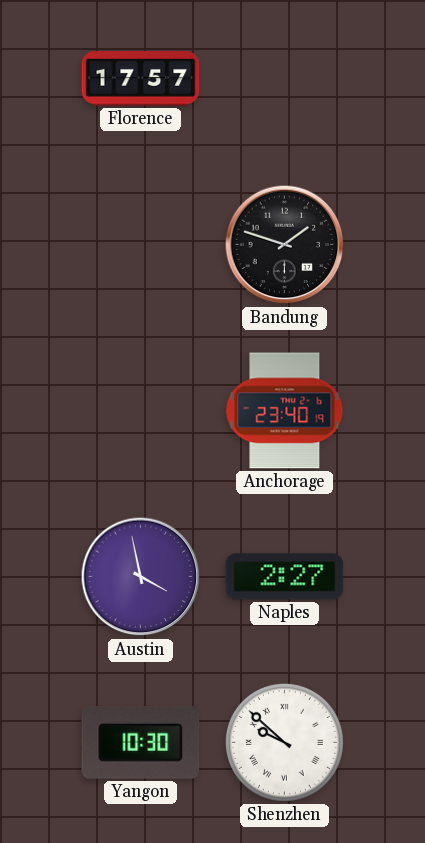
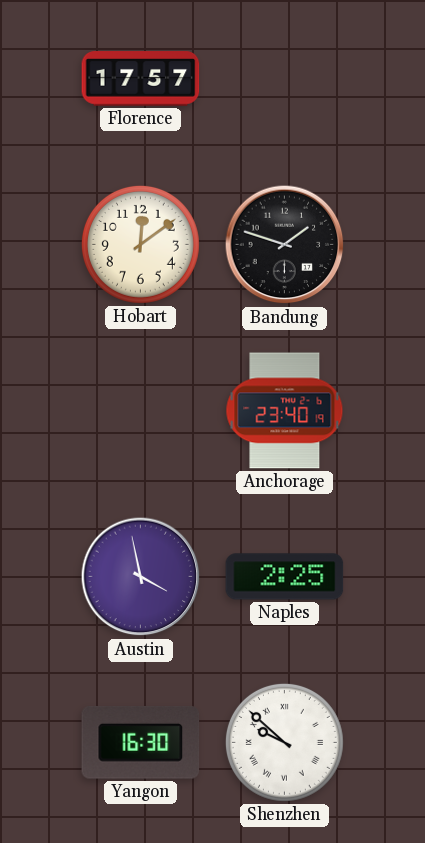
Hobart: none -> 12:09
Naples: 2:27 -> 2:25
Yangon: 10:30 -> 16:30
